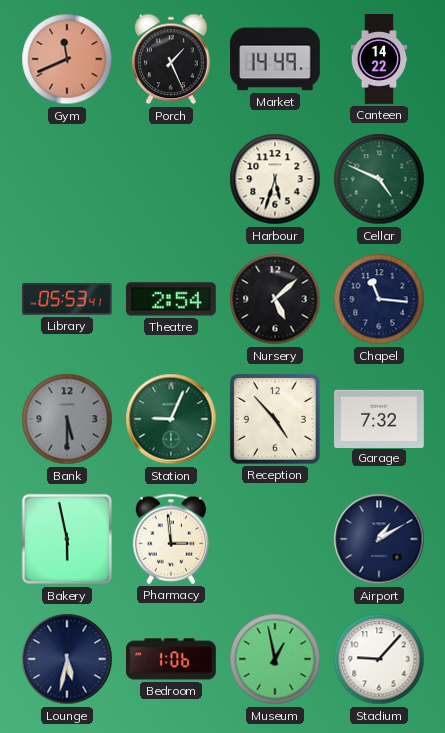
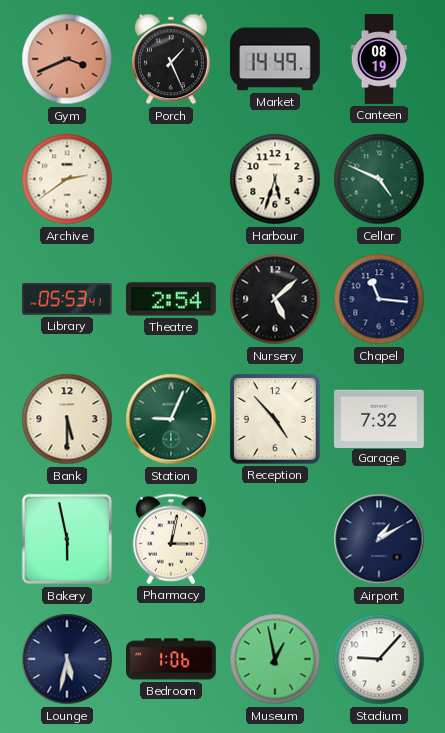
Gym: 11:41 -> 3:41
Canteen: 14:22 -> 08:19
Archive: none -> 2:39
Bank dial: grey -> cream
Pharmacy: 2:59 -> 3:02
